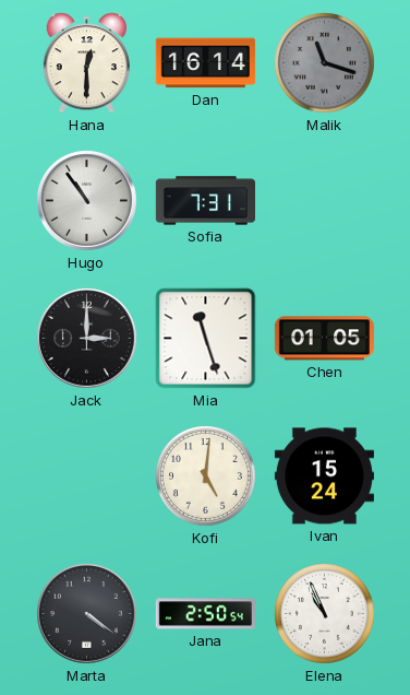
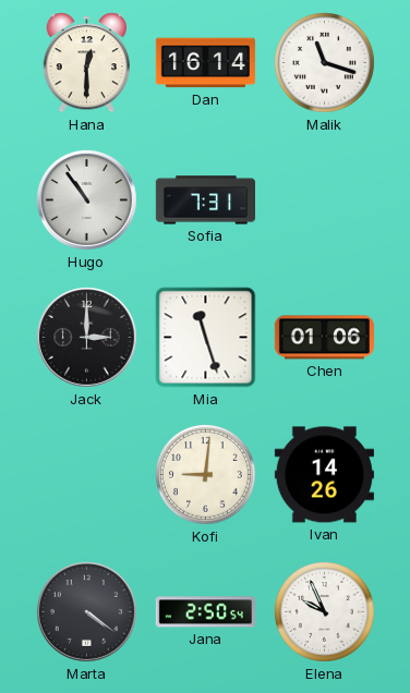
Malik dial: grey -> white
Chen: 01:05 -> 01:06
Kofi: 5:01 -> 9:01
Ivan: 15:24 -> 14:26
Elena: 10:56 -> 9:56
